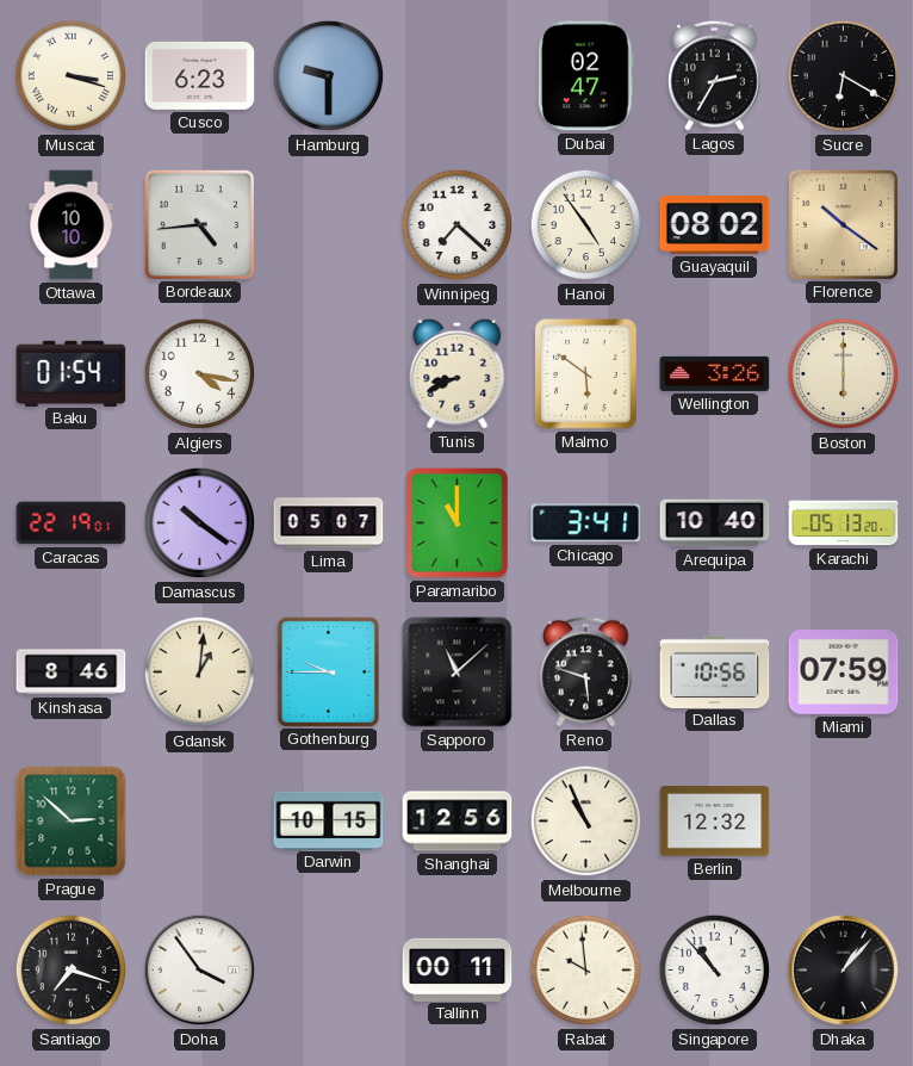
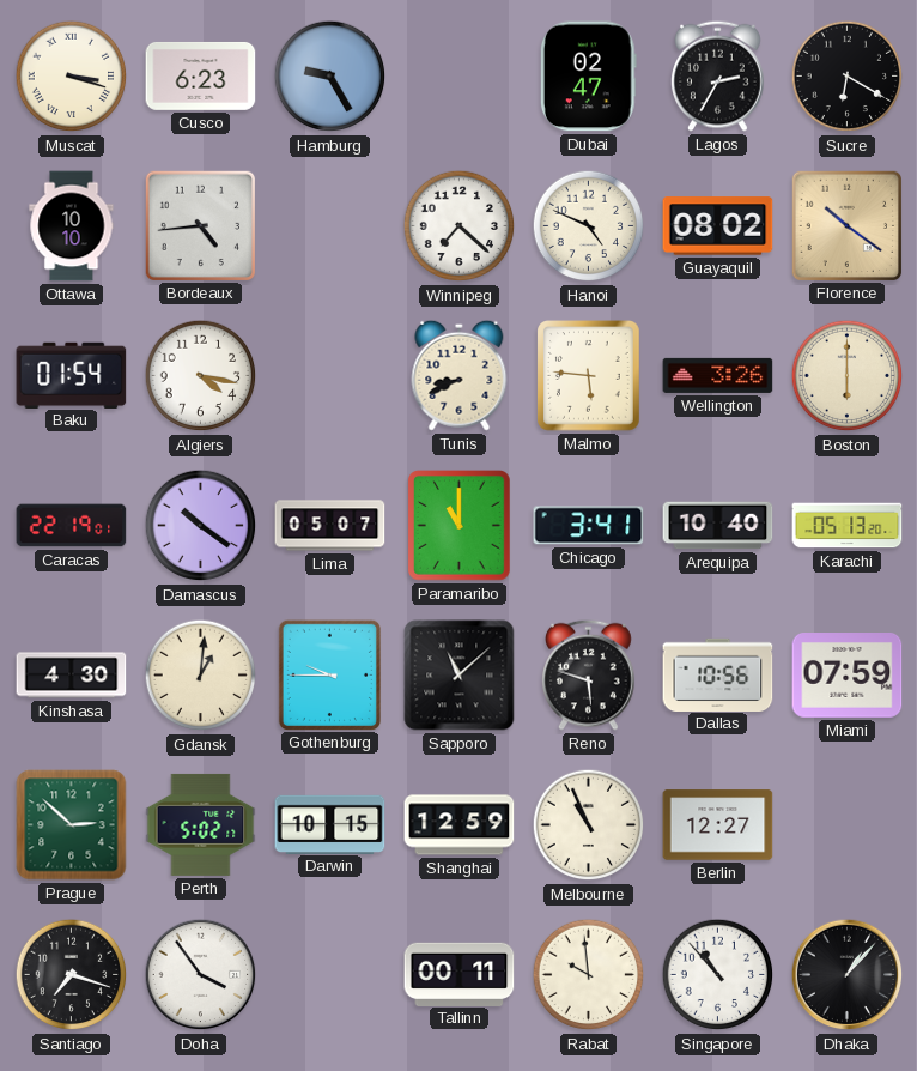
Hamburg: 9:30 -> 9:25
Hanoi: 4:54 -> 4:49
Malmo: 5:51 -> 5:46
Kinshasa: 8:46 -> 4:30
Perth: none -> 5:02
Shanghai: 12:56 -> 12:59
Berlin: 12:32 -> 12:27
